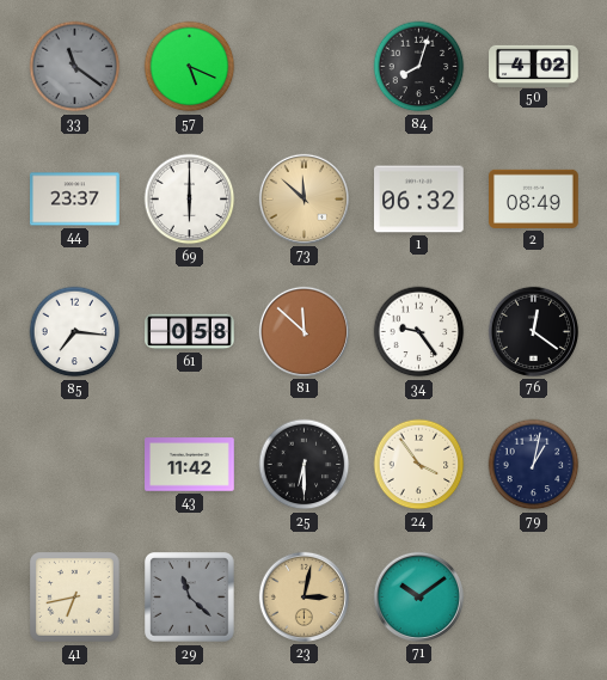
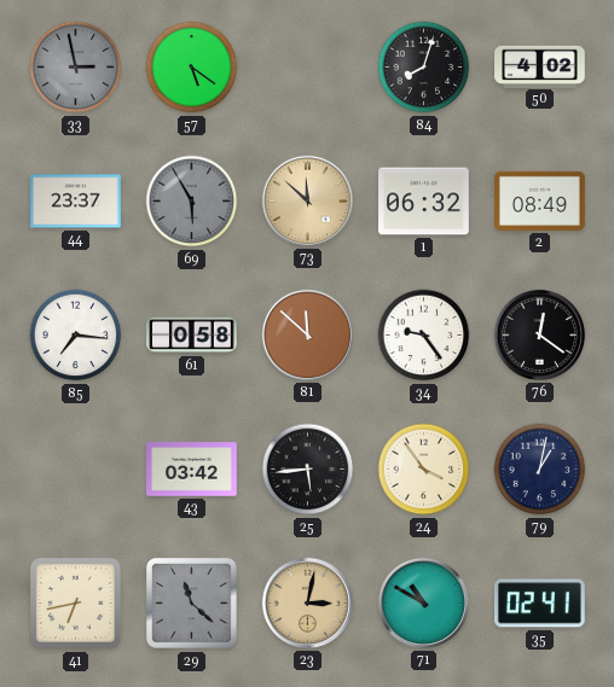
33: 11:21 -> 2:58
57: 5:19 -> 5:21
69: 6:00 -> 5:55
69 dial: white -> grey
43: 11:42 -> 03:42
25: 6:30 -> 5:44
71: 10:09 -> 10:50
35: none -> 02:41
